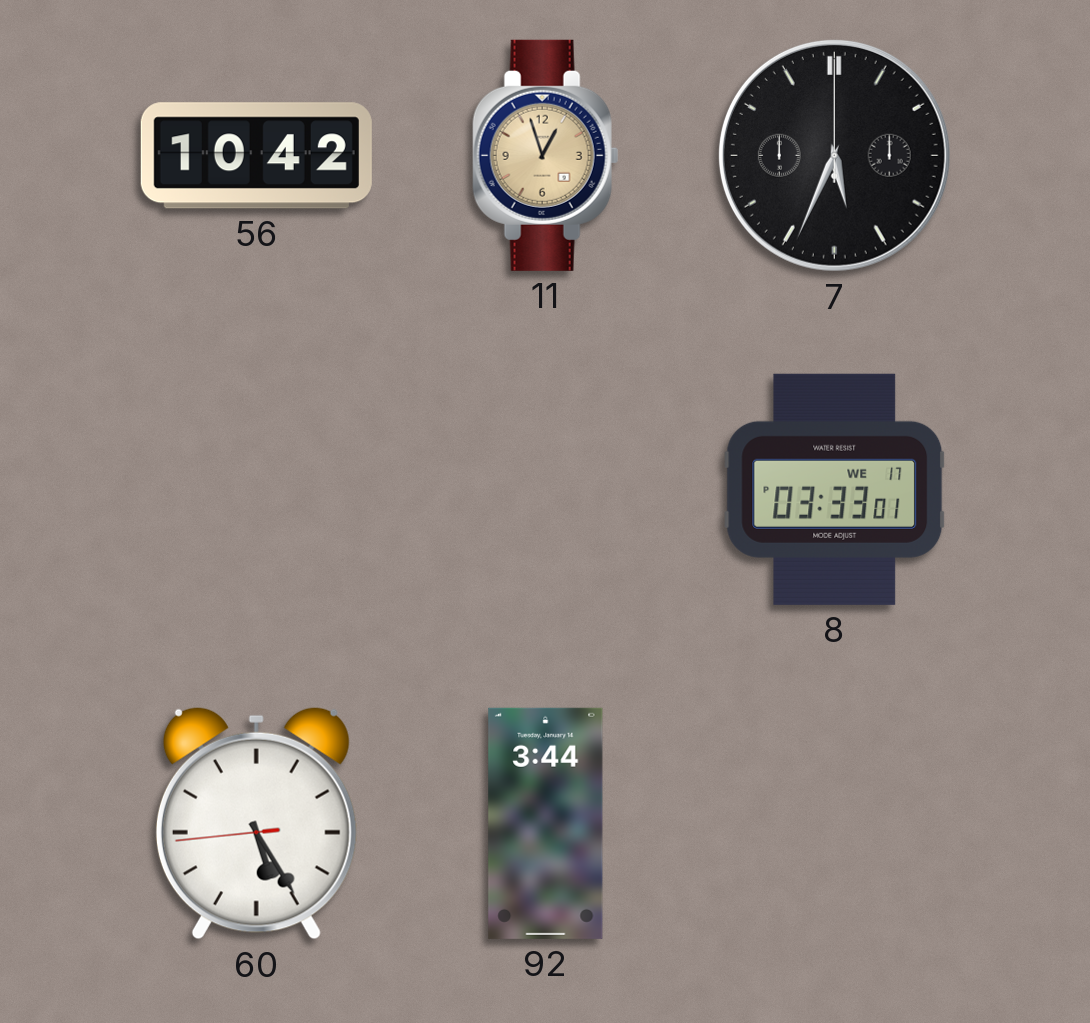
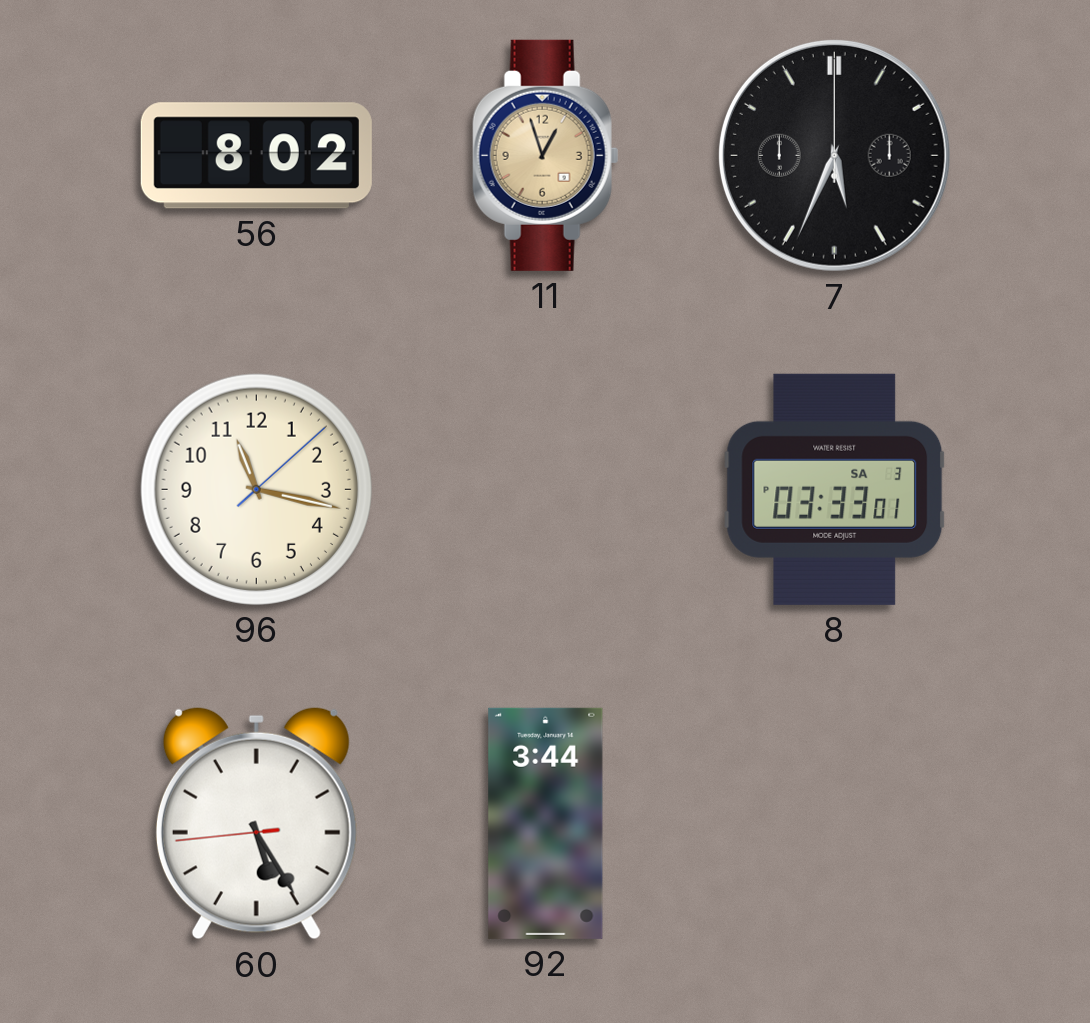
56: 10:42 -> 8:02
96: none -> 11:17
8 date: WE 17 -> SA 3
